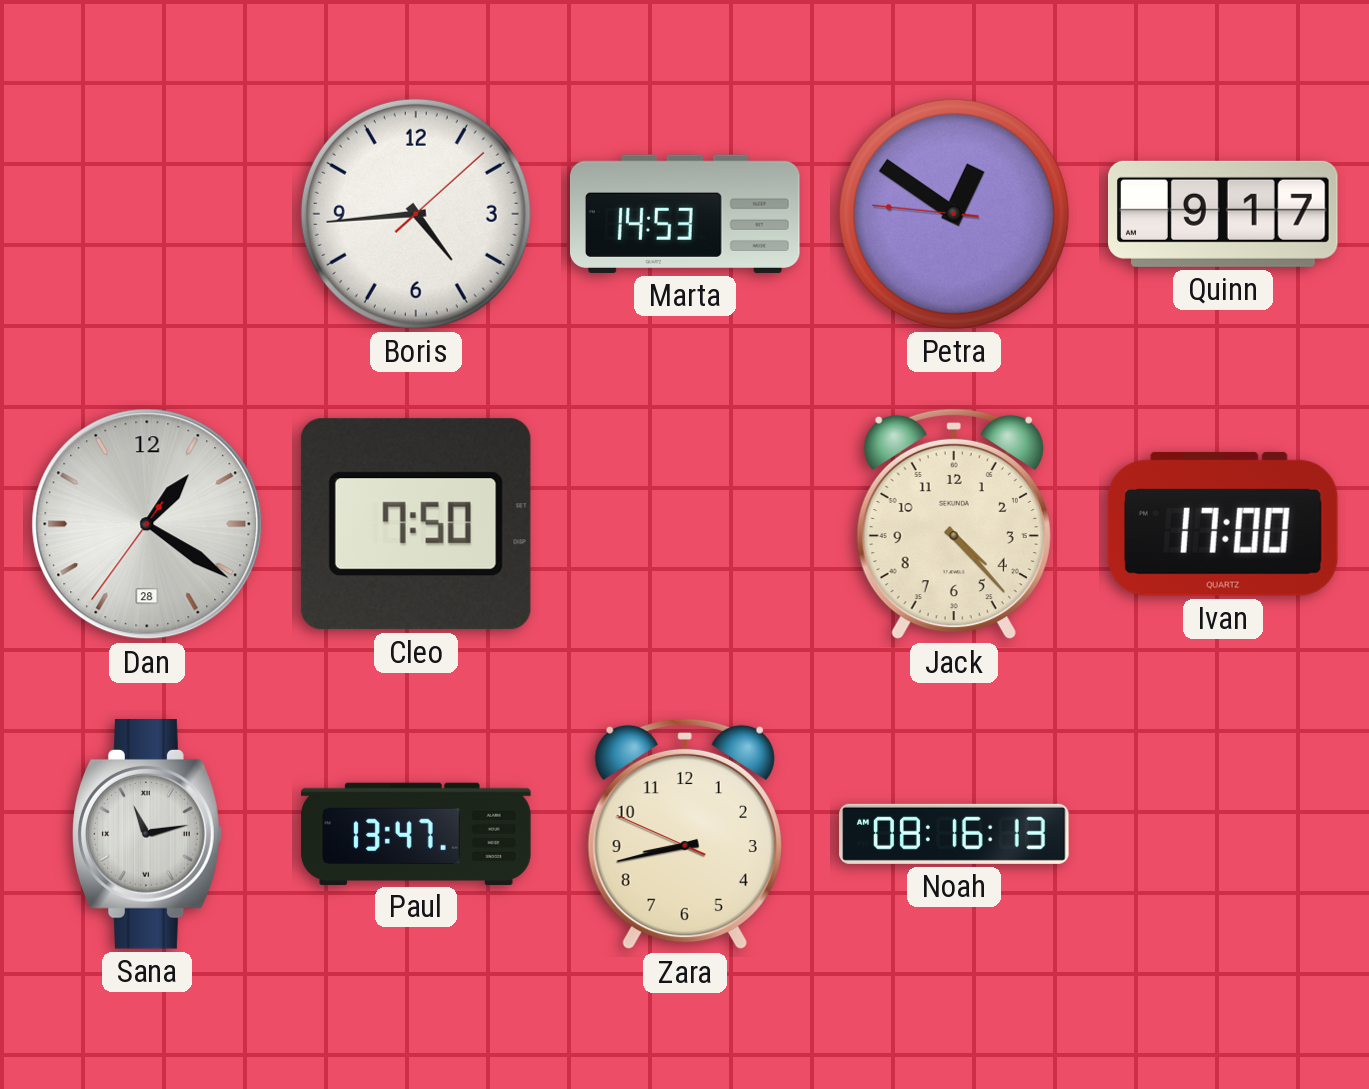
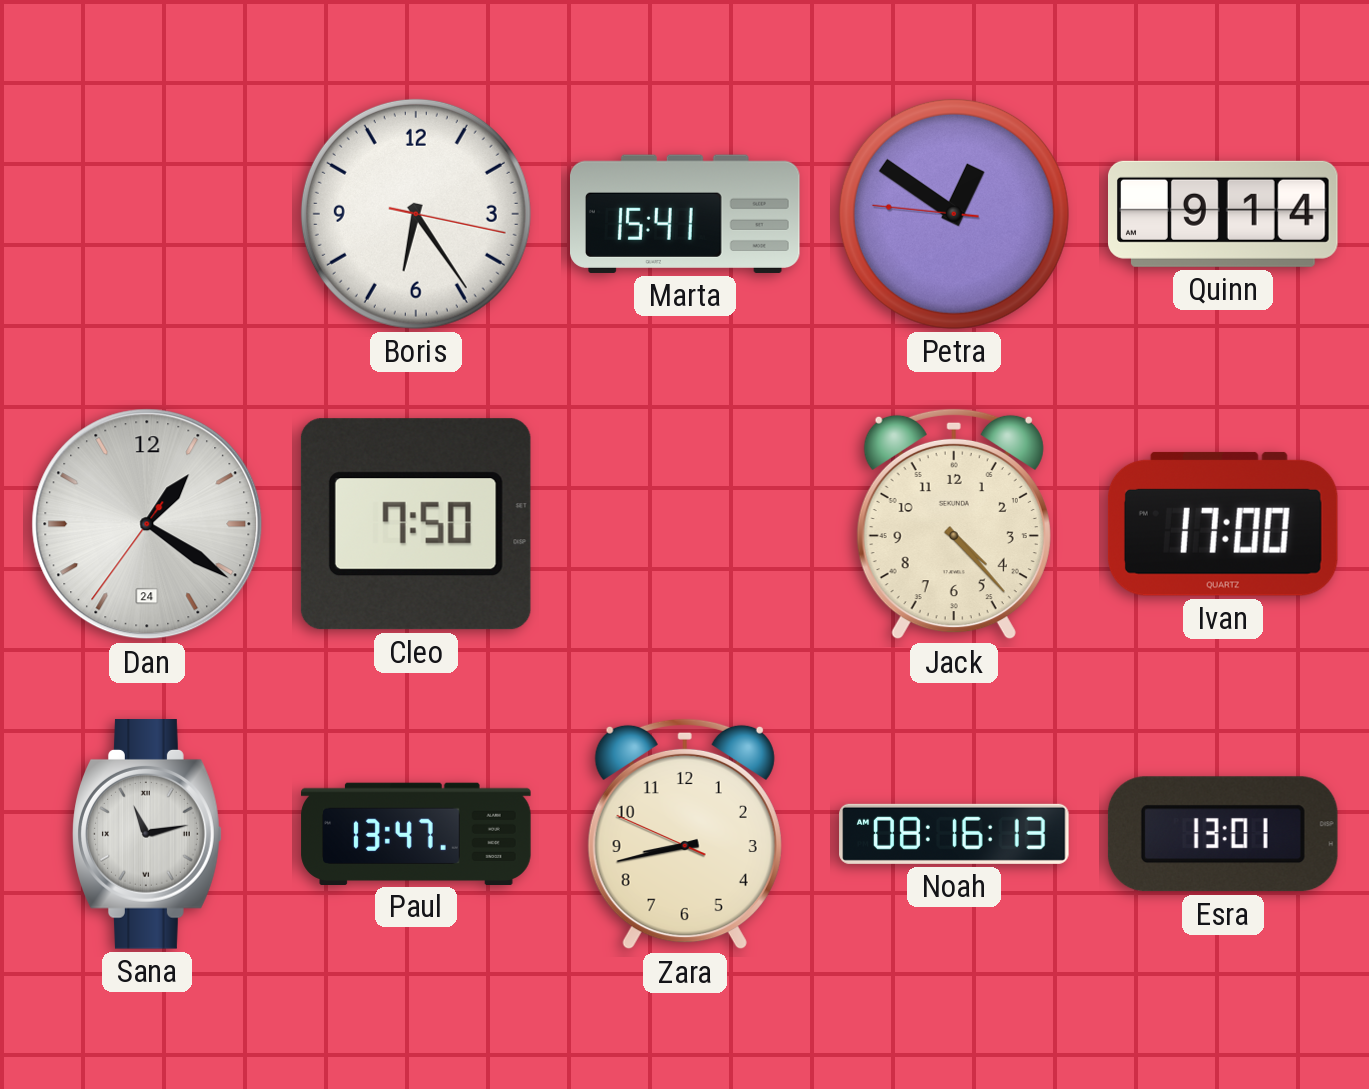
Boris: 4:44 -> 6:24
Marta: 14:53 -> 15:41
Quinn: 9:17 -> 9:14
Dan date: 28 -> 24
Esra: none -> 13:01
